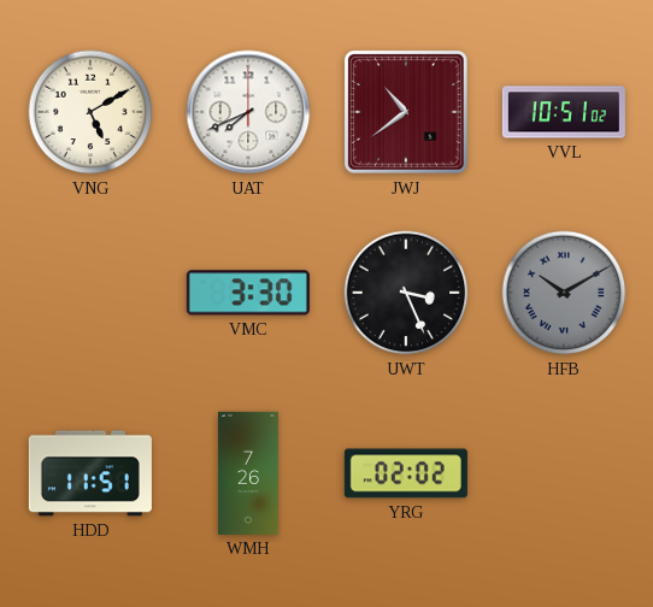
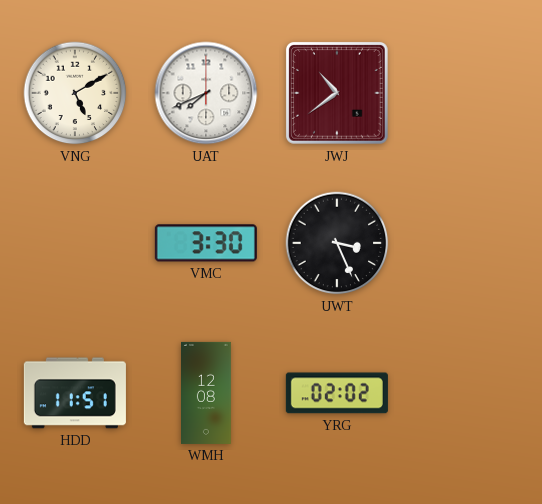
VVL: 10:51 -> none
HFB: 10:10 -> none
WMH: 7:26 -> 12:08
